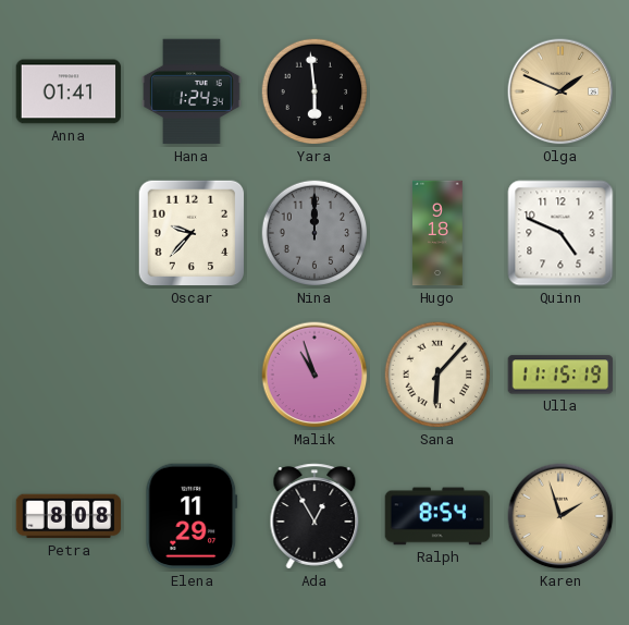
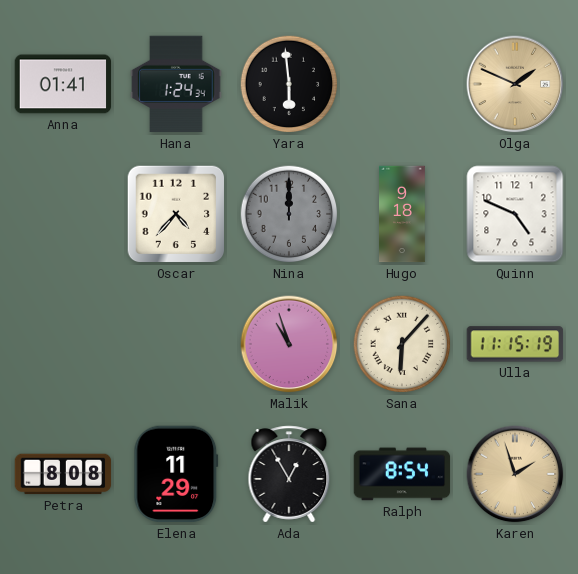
Oscar: 9:37 -> 4:37
